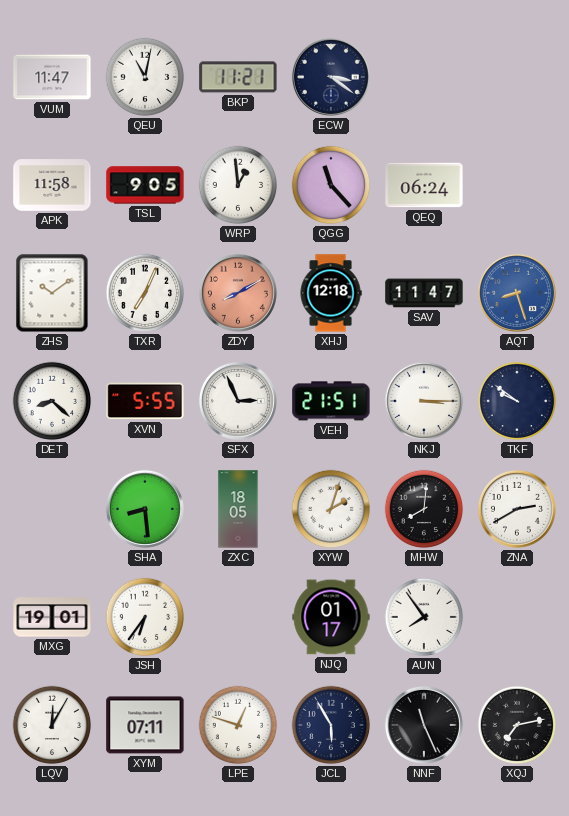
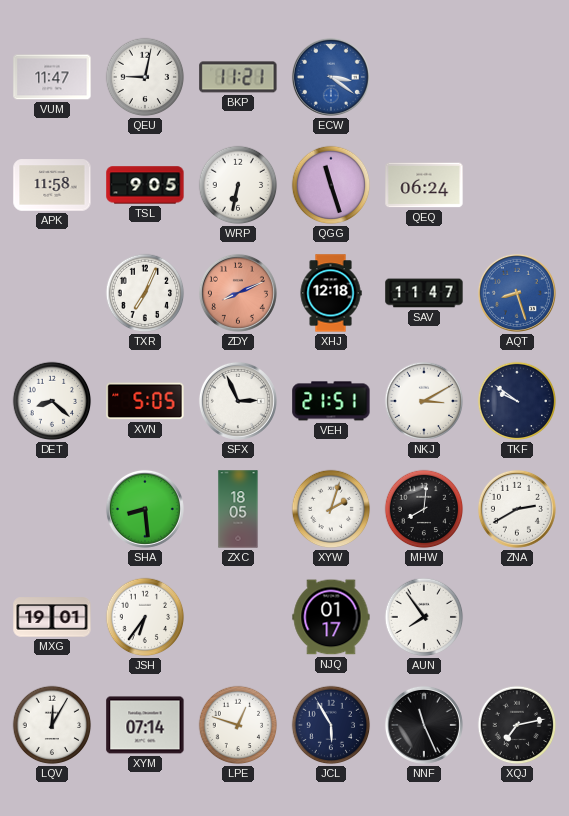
QEU: 11:02 -> 9:02
ECW dial: navy -> blue
WRP: 12:59 -> 6:32
QGG: 11:23 -> 11:27
ZHS: 10:09 -> none
ZDY: 8:10 -> 8:11
XVN: 5:55 -> 5:05
NKJ: 3:15 -> 3:10
XYM: 07:11 -> 07:14
